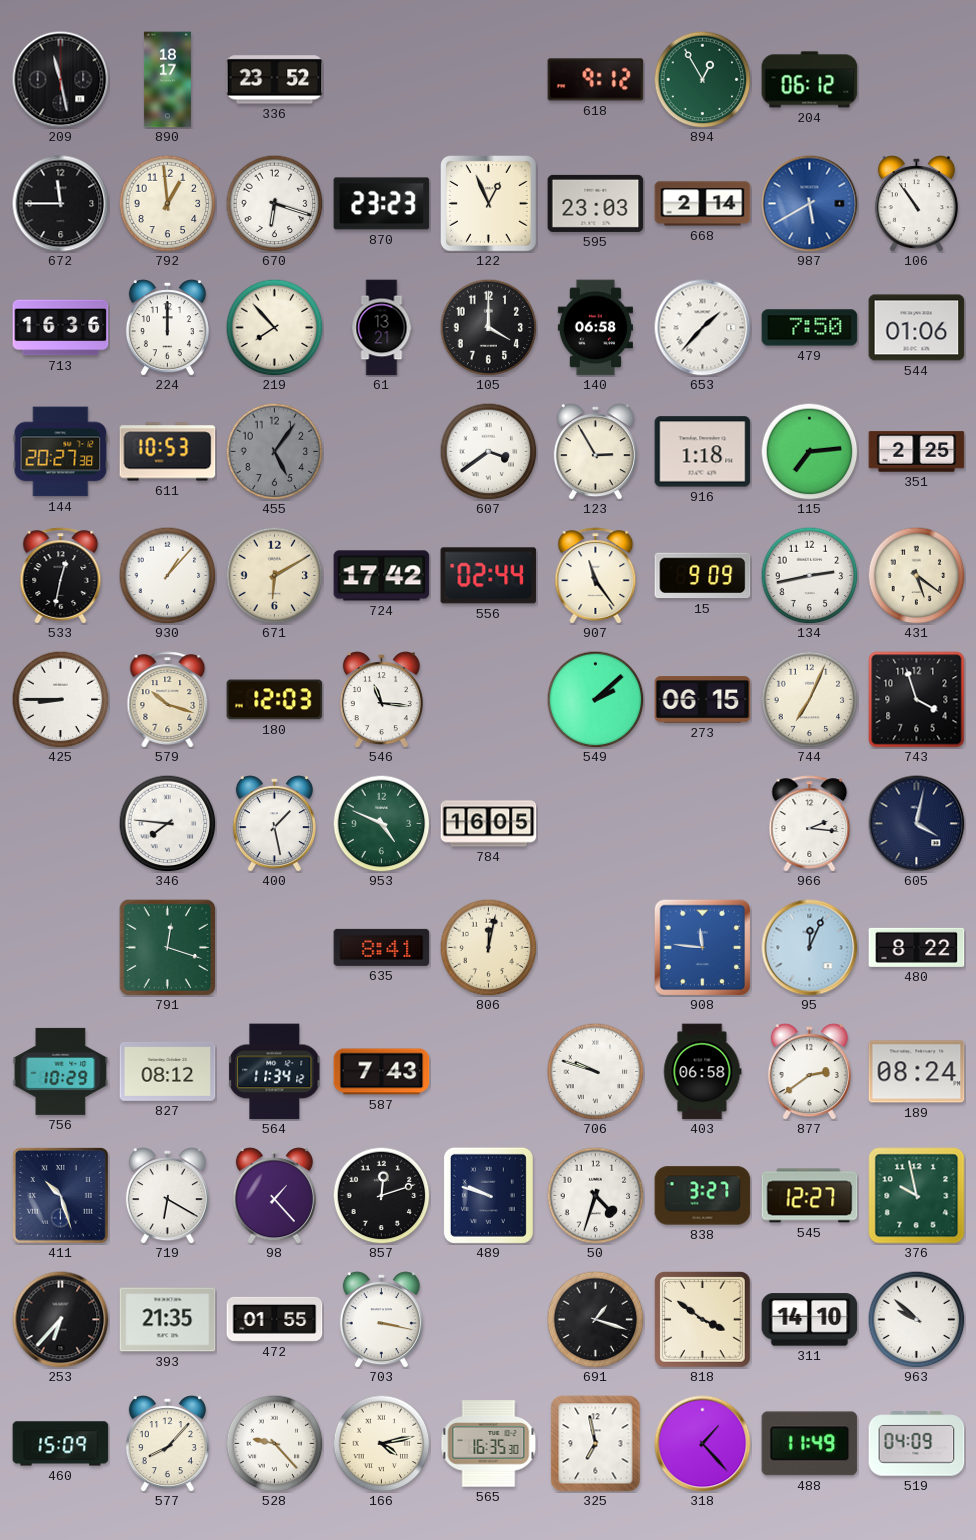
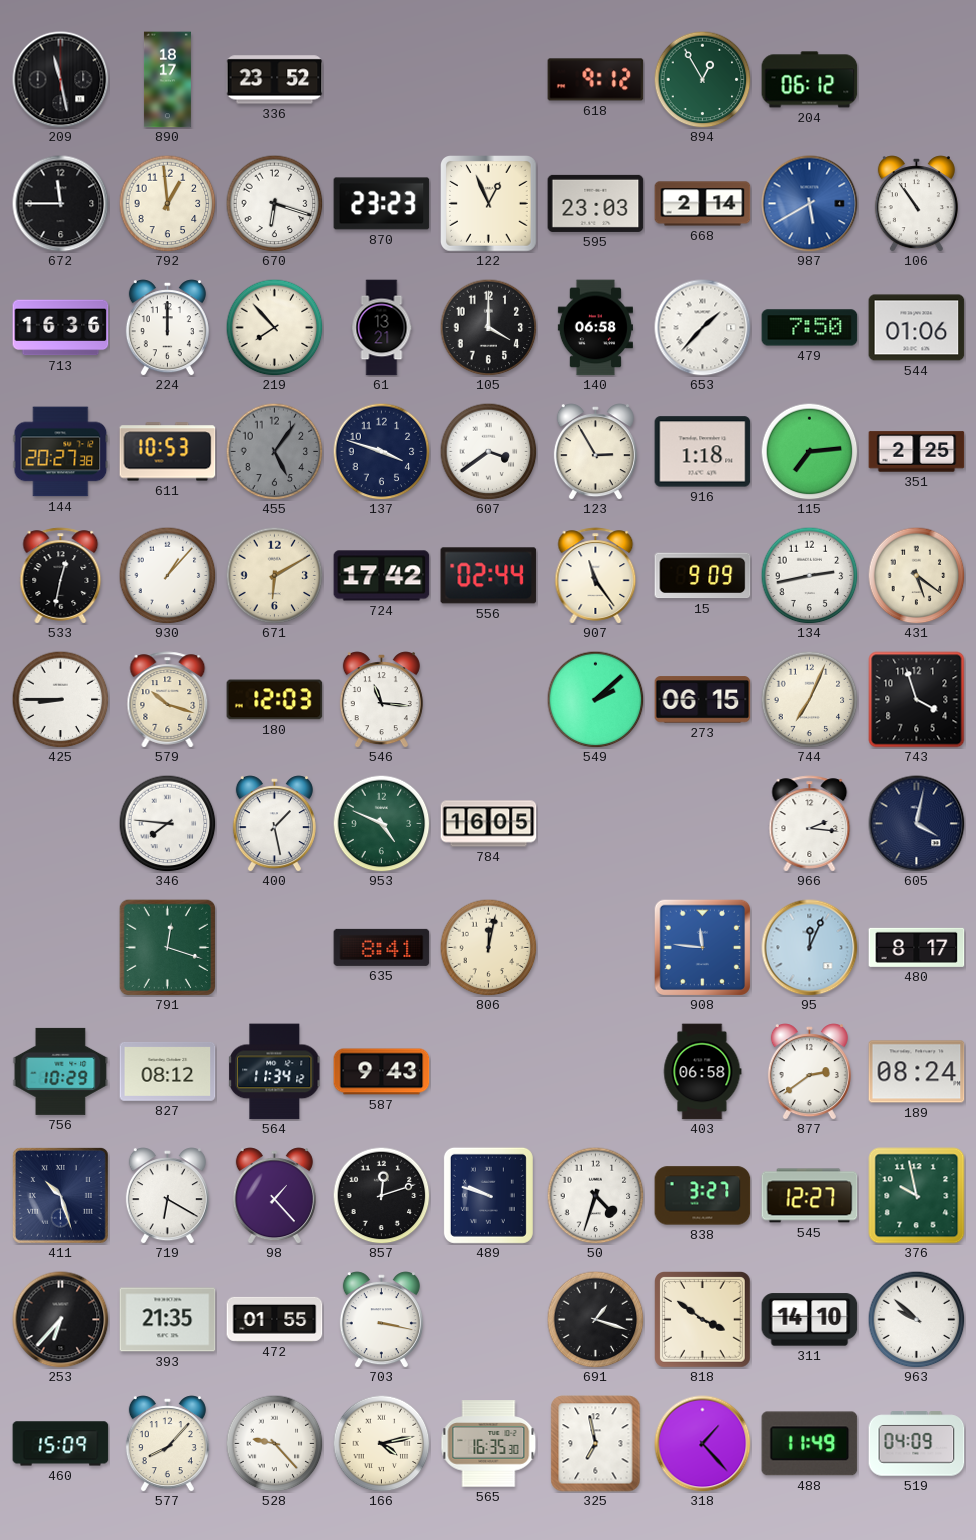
137: none -> 3:48
480: 8:22 -> 8:17
587: 7:43 -> 9:43
706: 9:48 -> none
